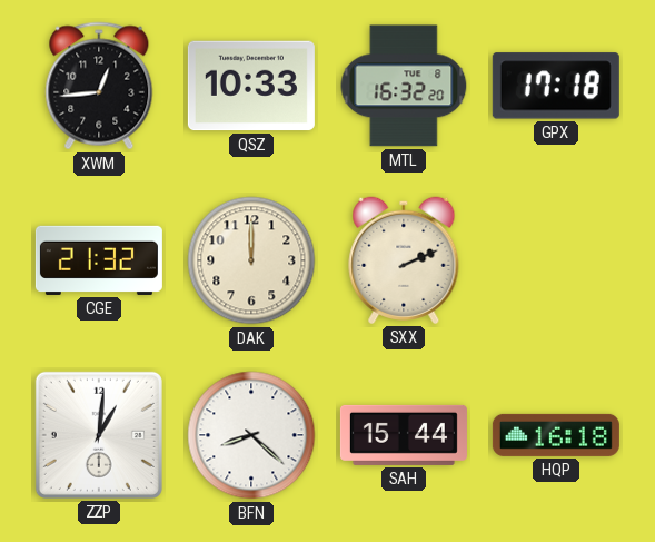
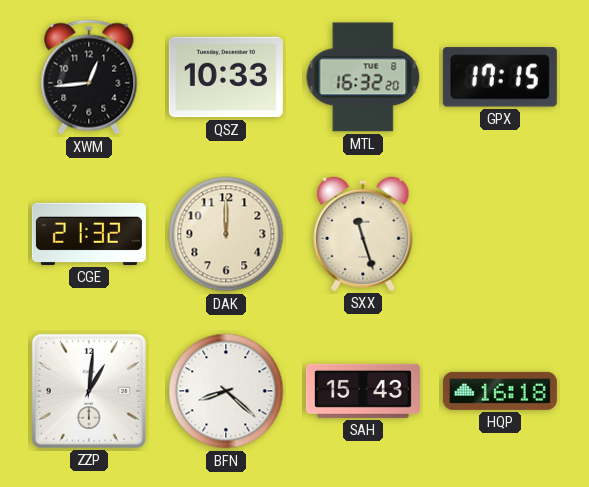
GPX: 17:18 -> 17:15
SXX: 2:11 -> 11:27
SAH: 15:44 -> 15:43
